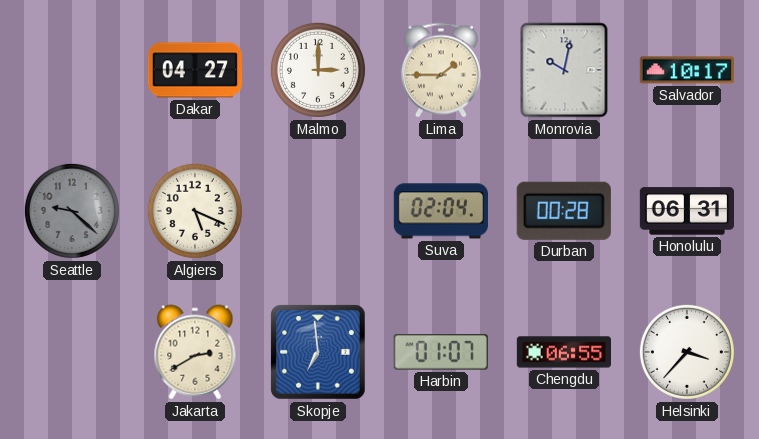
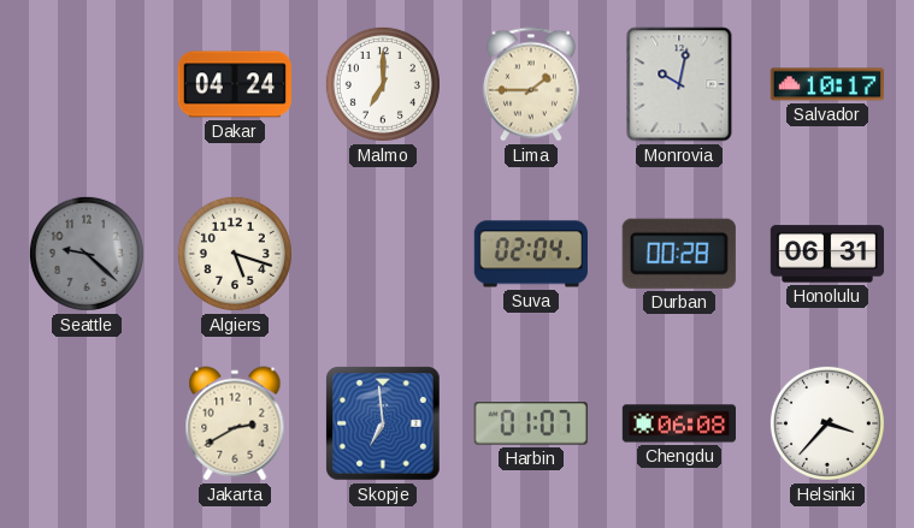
Dakar: 04:27 -> 04:24
Malmo: 3:00 -> 7:00
Algiers: 5:19 -> 5:18
Chengdu: 06:55 -> 06:08
